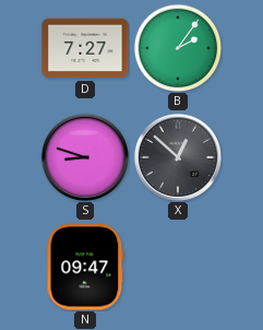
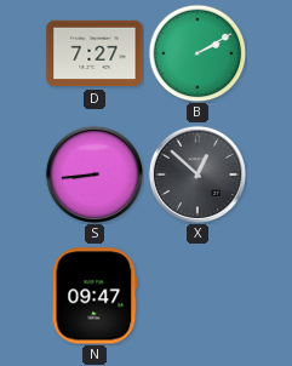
B: 2:06 -> 2:10
S: 8:48 -> 8:44
